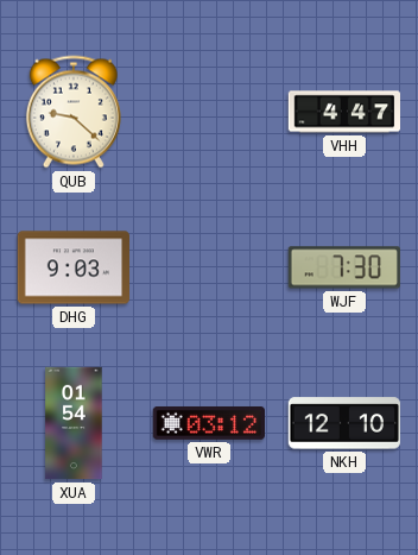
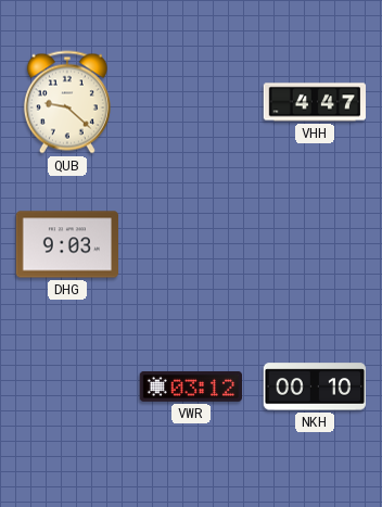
WJF: 7:30 -> none
XUA: 01:54 -> none
NKH: 12:10 -> 00:10
